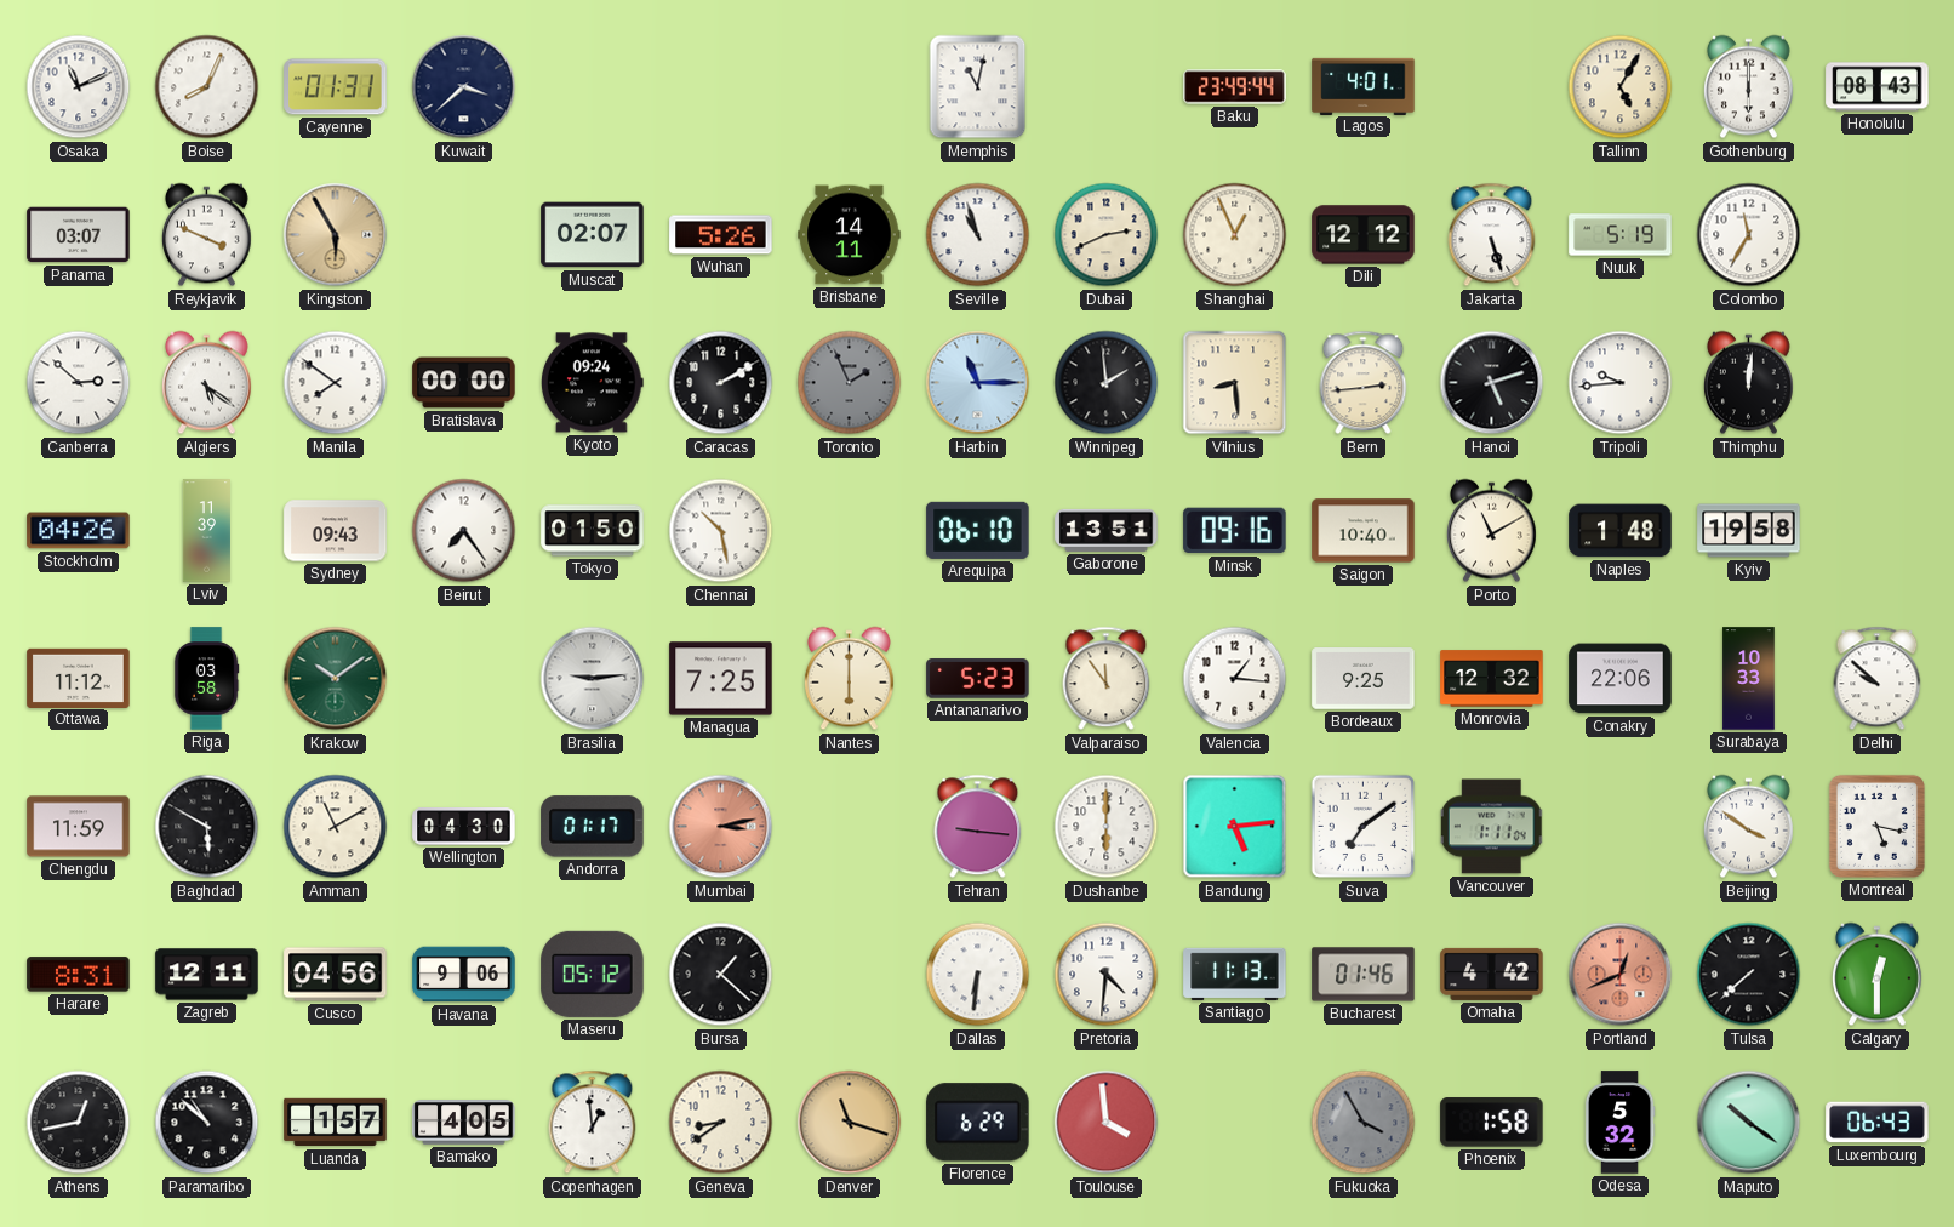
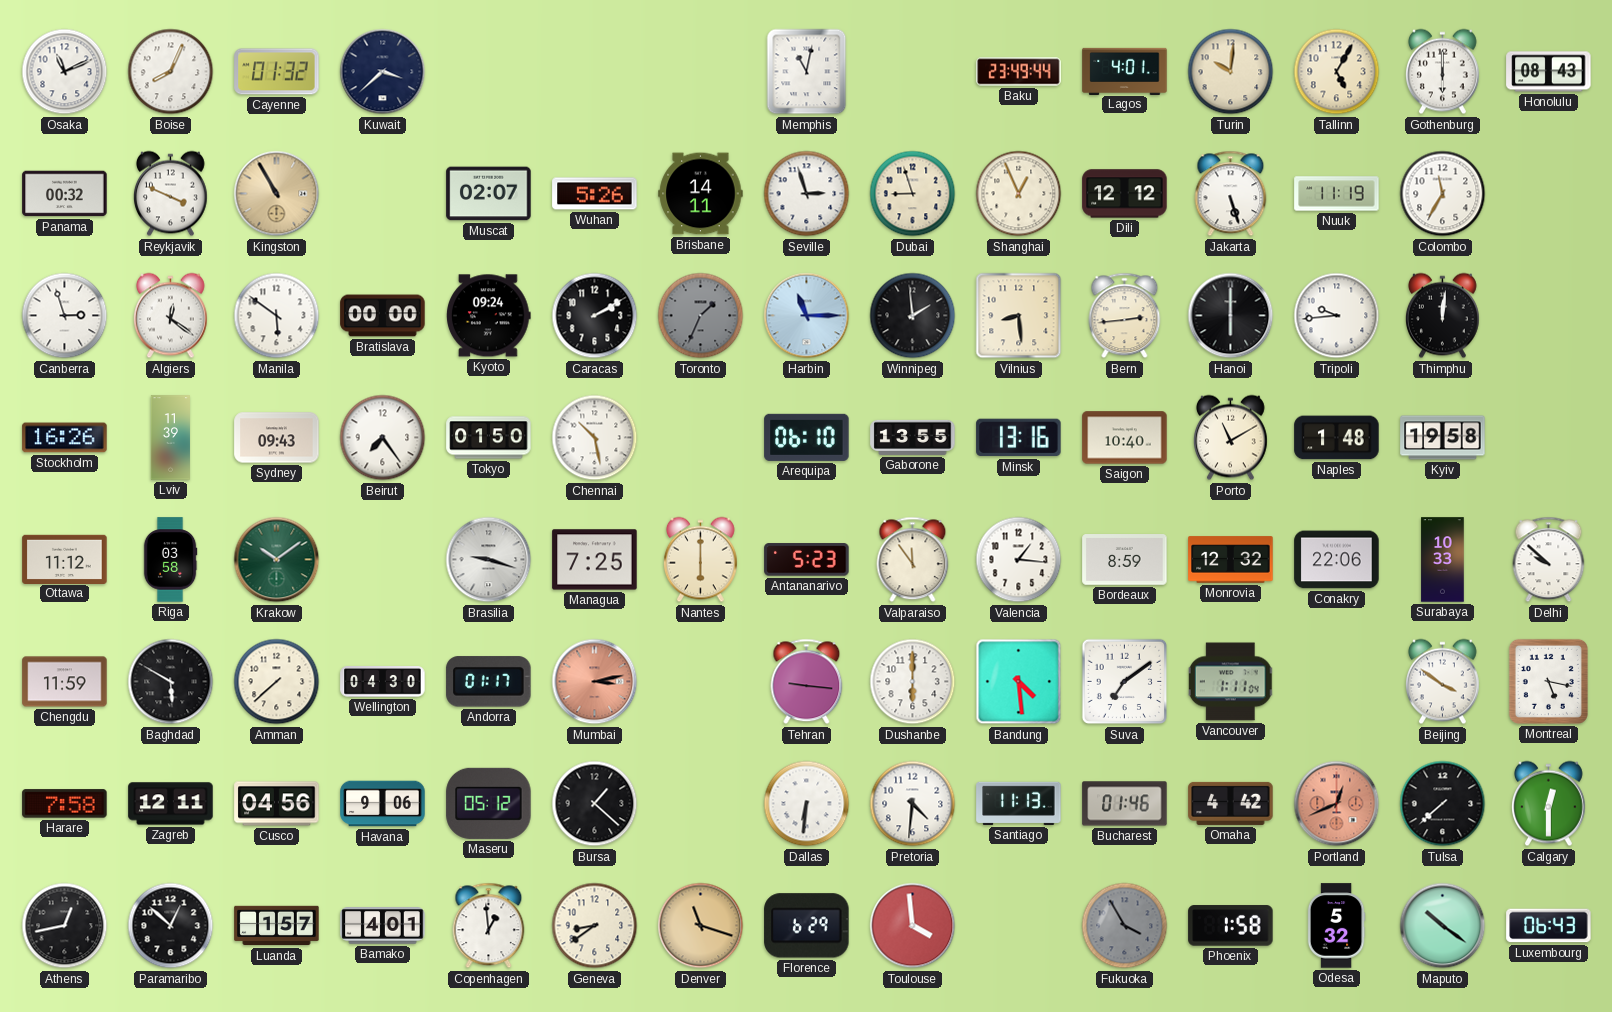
Cayenne: 01:31 -> 01:32
Turin: none -> 10:01
Panama: 03:07 -> 00:32
Kingston: 5:55 -> 10:55
Seville: 10:57 -> 2:57
Dubai: 2:41 -> 8:57
Nuuk: 5:19 -> 11:19
Canberra: 2:52 -> 2:57
Algiers: 5:21 -> 12:21
Manila: 7:51 -> 5:51
Toronto: 1:56 -> 1:34
Hanoi: 5:12 -> 6:00
Stockholm: 04:26 -> 16:26
Gaborone: 13:51 -> 13:55
Minsk: 09:16 -> 13:16
Brasilia: 9:14 -> 9:18
Bordeaux: 9:25 -> 8:59
Amman: 11:10 -> 7:38
Bandung: 5:14 -> 4:29
Harare: 8:31 -> 7:58
Paramaribo: 10:52 -> 12:52
Bamako: 4:05 -> 4:01
